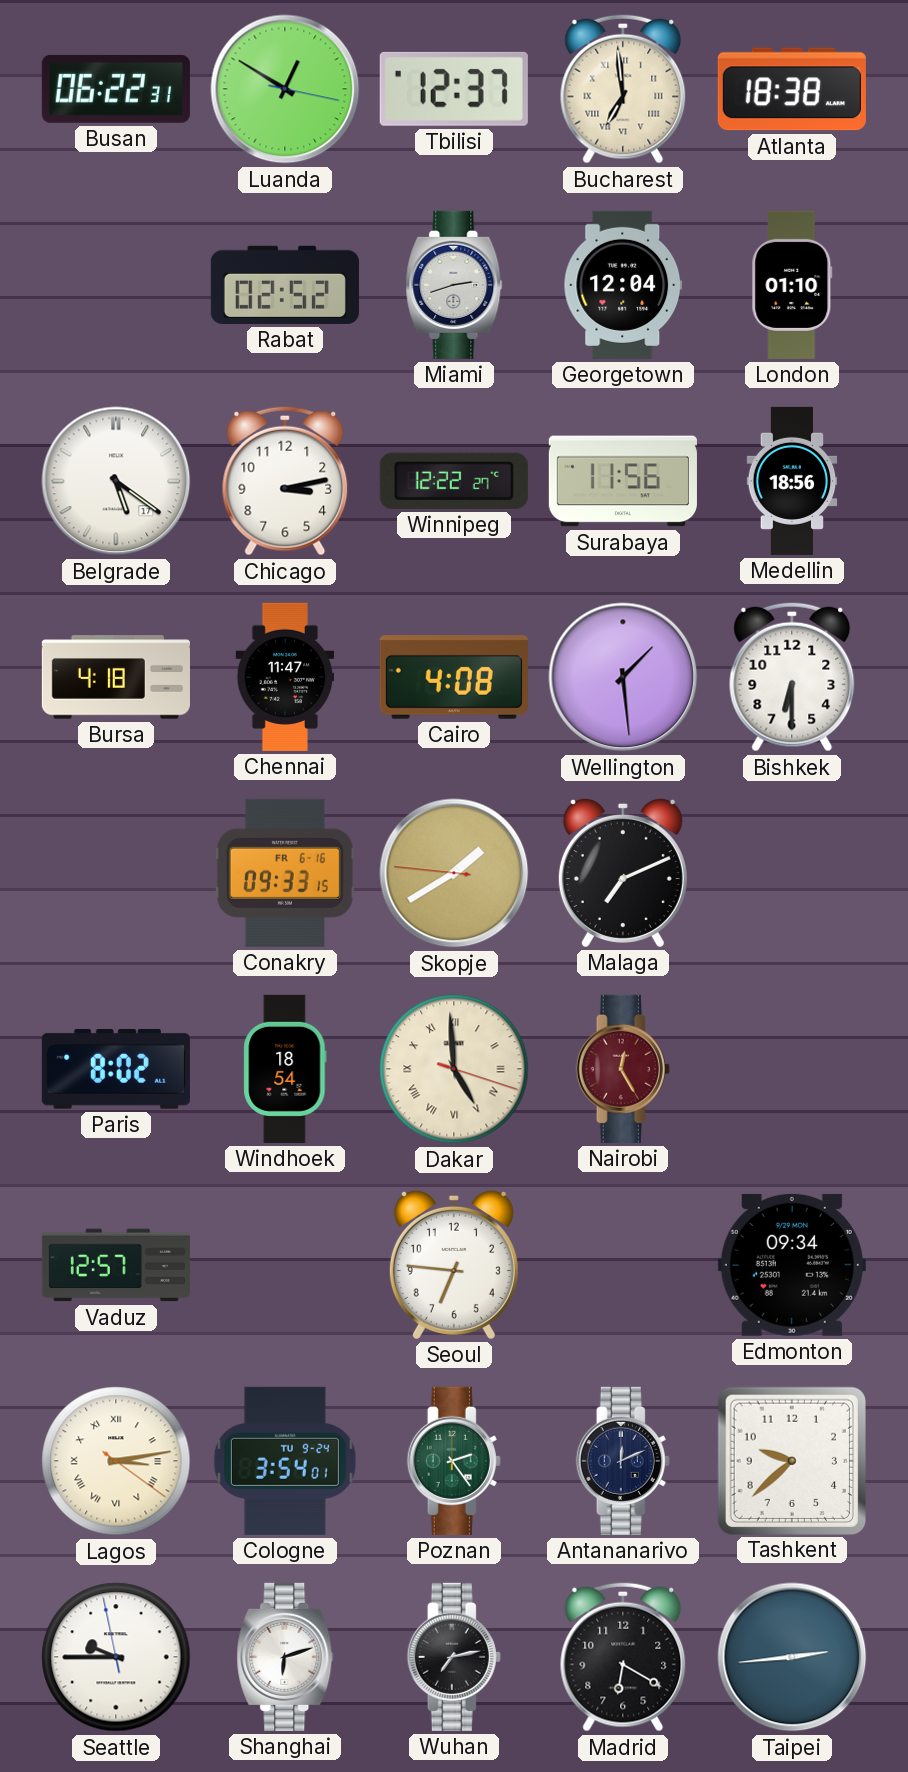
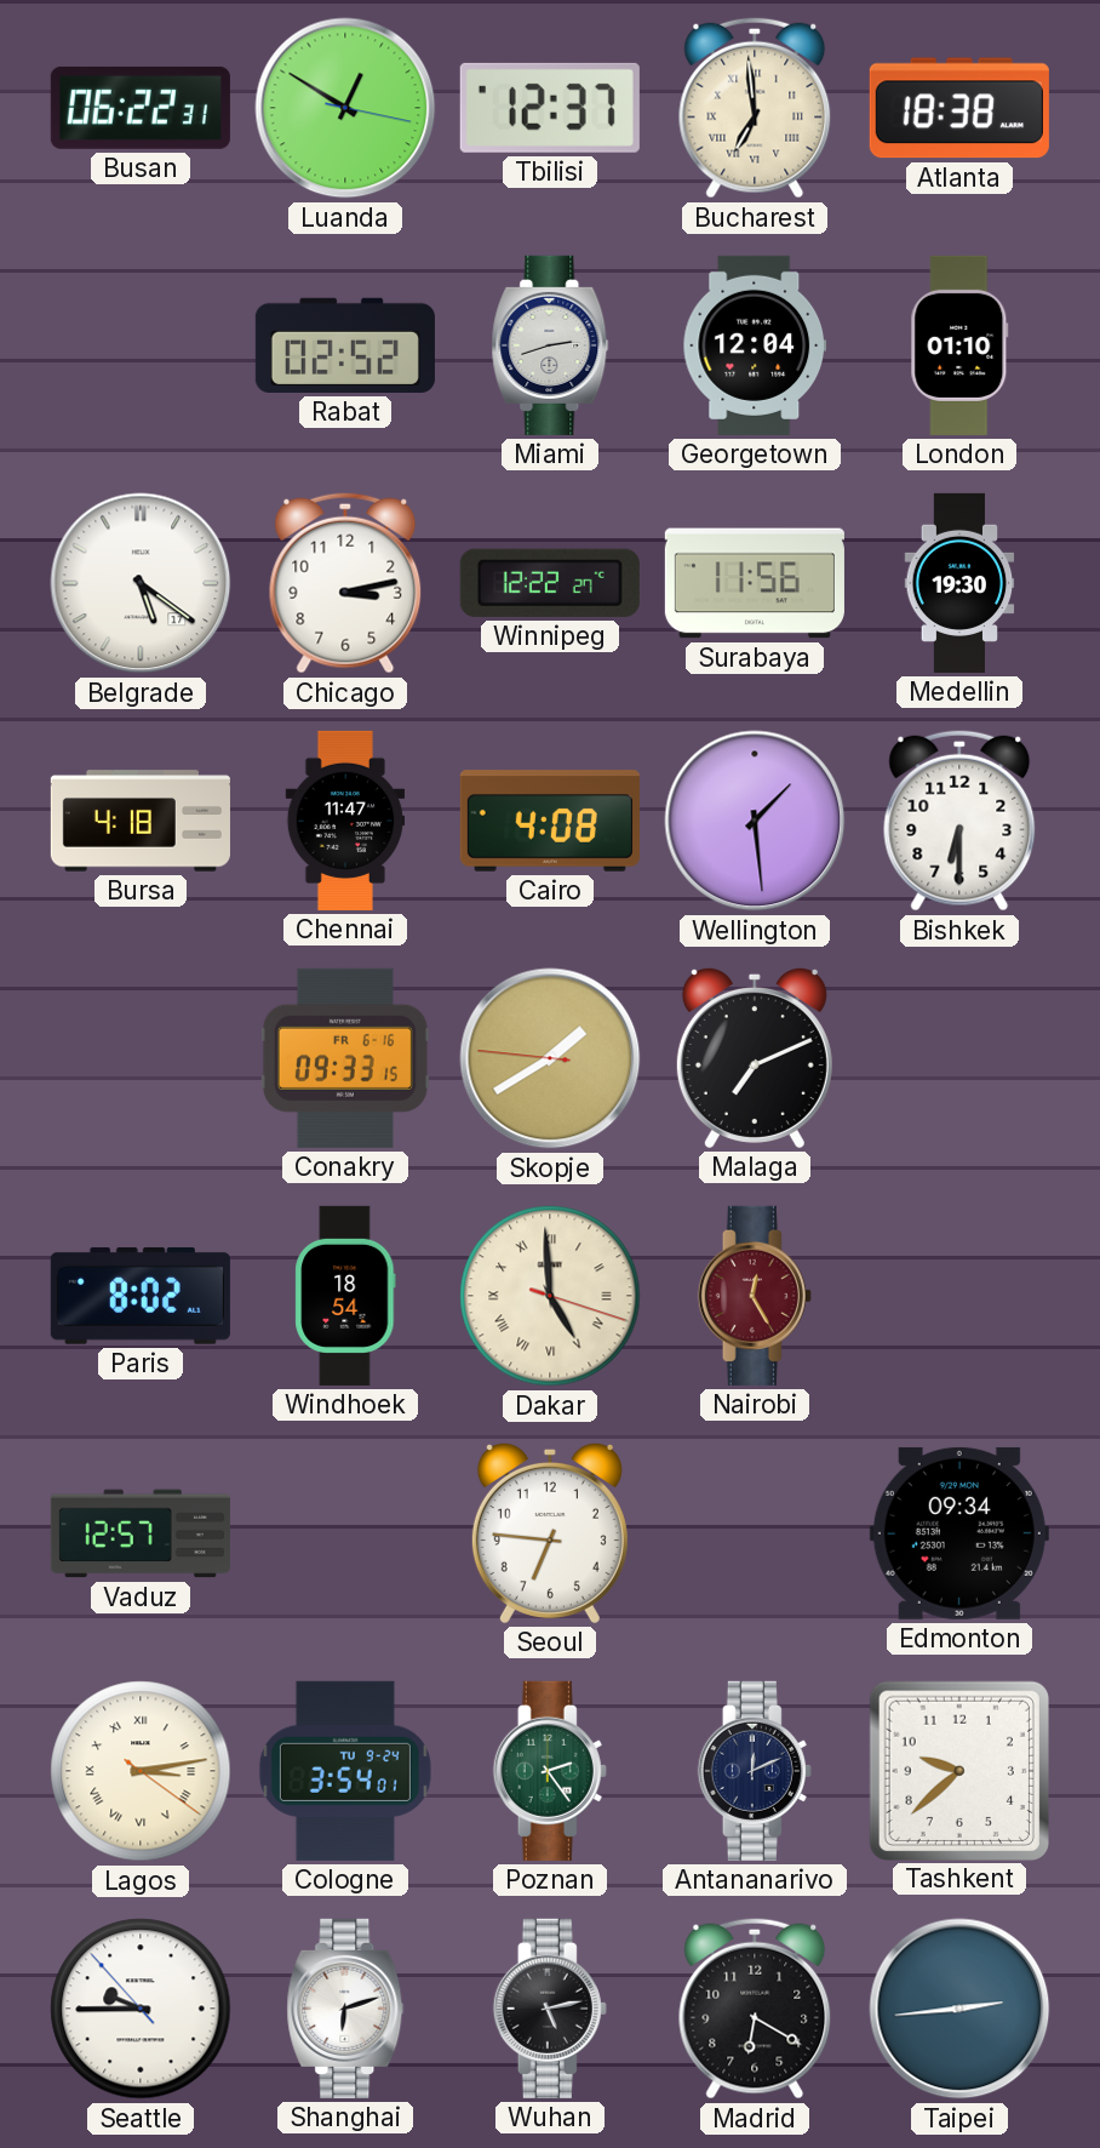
Medellin: 18:56 -> 19:30
Seattle: 9:44:58 -> 9:44:53
Wuhan: 7:13 -> 5:13
